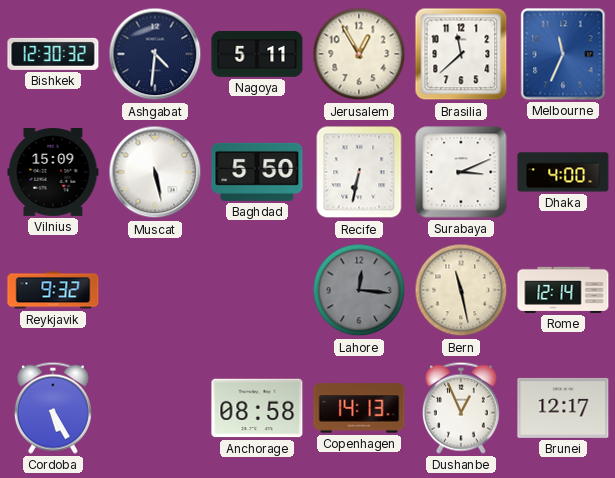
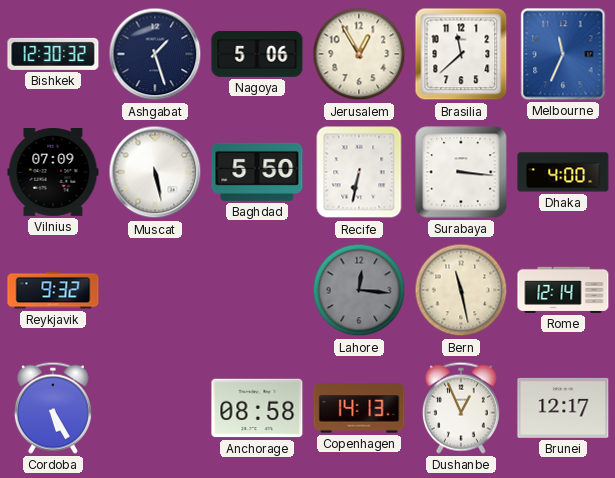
Ashgabat: 4:31 -> 1:27
Nagoya: 5:11 -> 5:06
Vilnius: 15:09 -> 07:09
Surabaya: 3:11 -> 3:16
